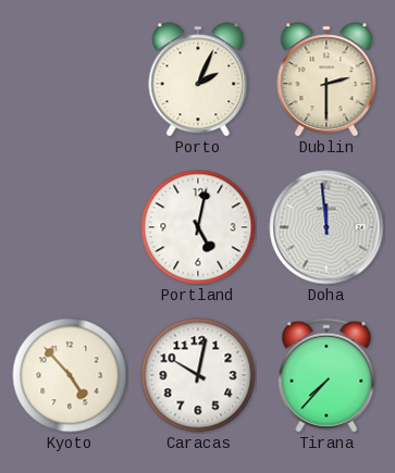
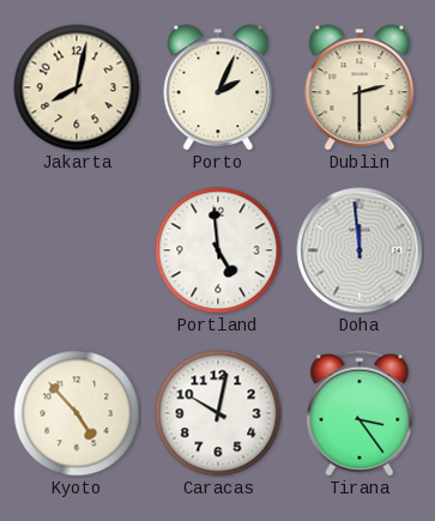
Jakarta: none -> 8:02
Portland: 5:02 -> 4:59
Tirana: 7:37 -> 3:24
